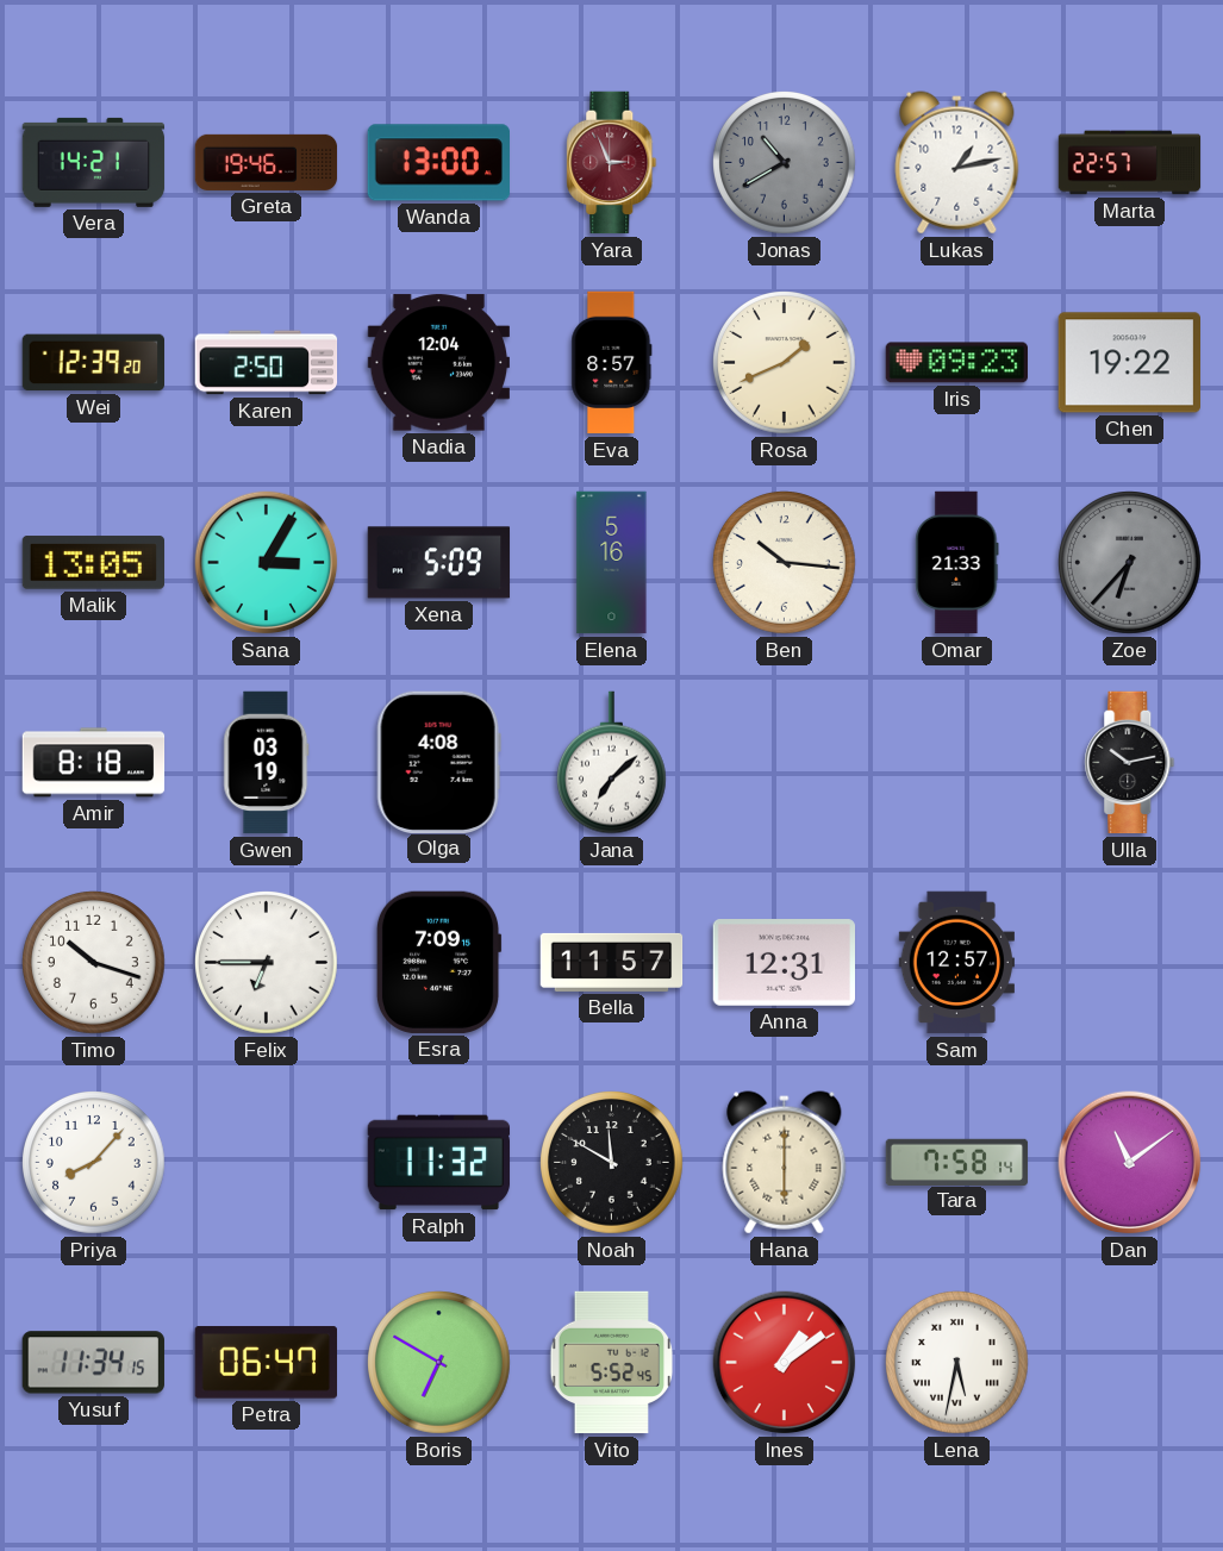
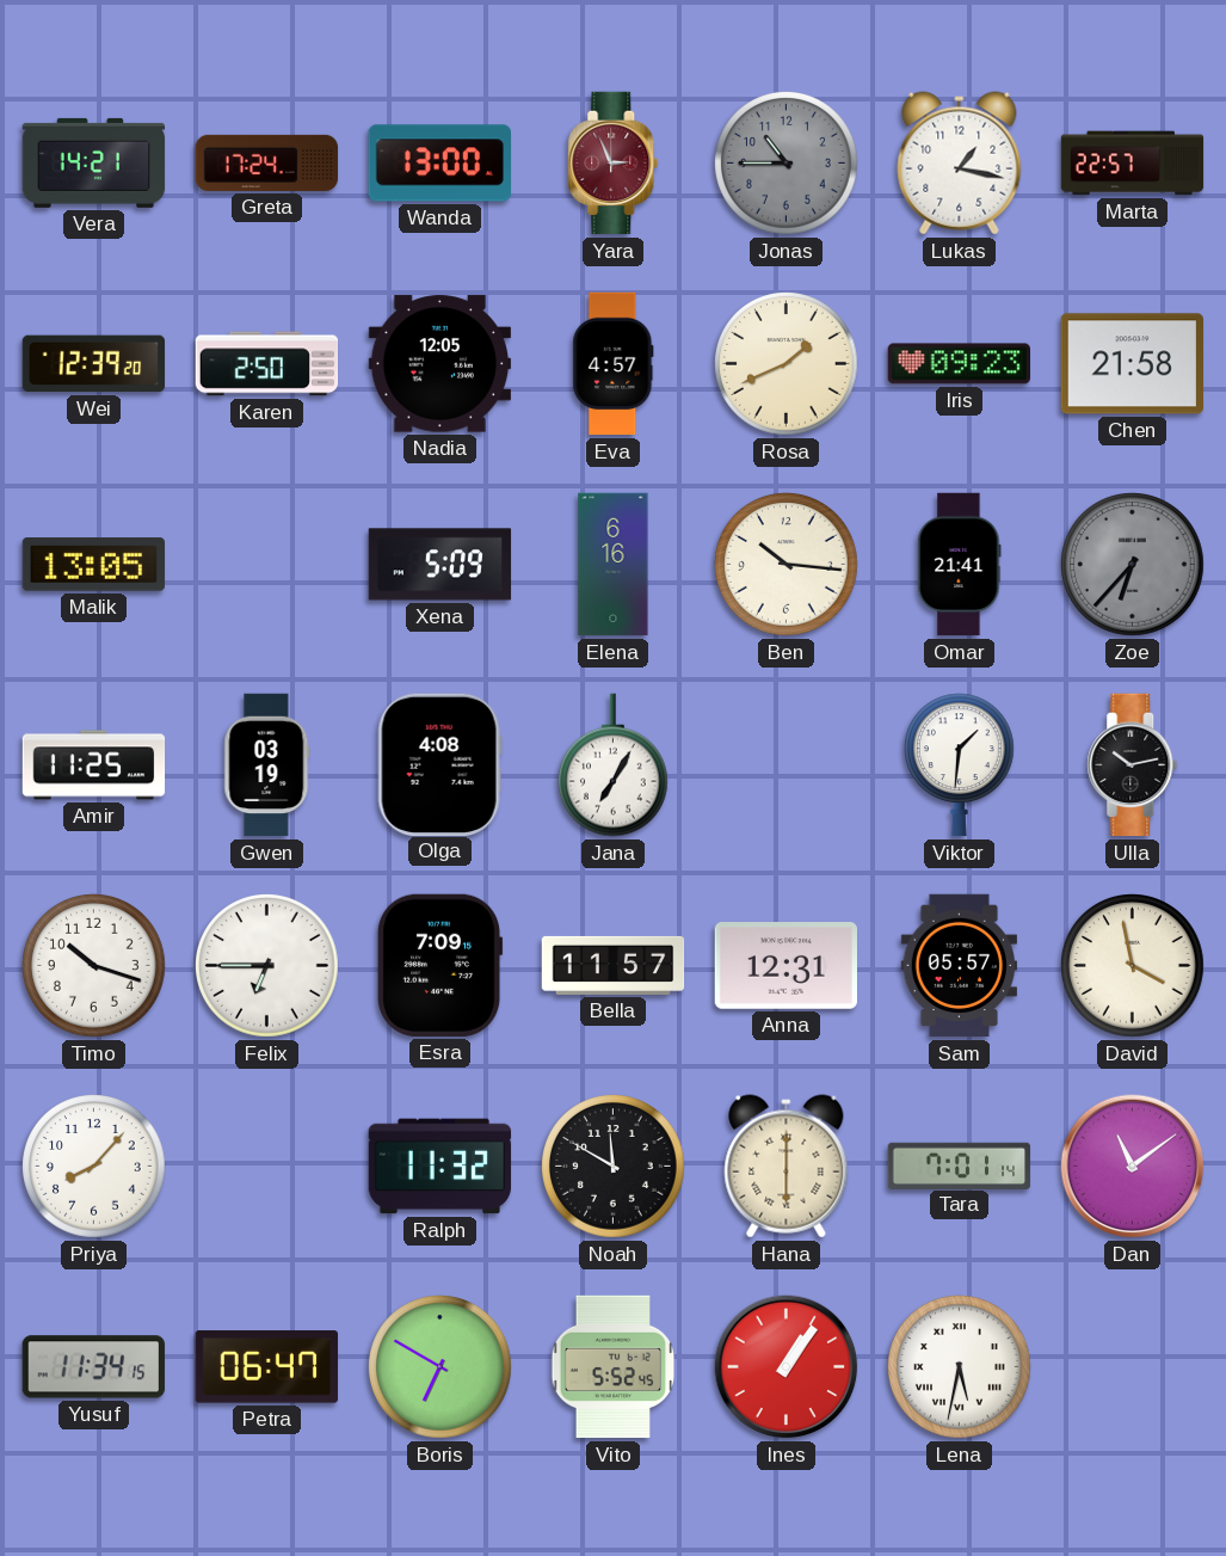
Greta: 19:46 -> 17:24
Jonas: 10:40 -> 10:45
Lukas: 1:13 -> 1:17
Nadia: 12:04 -> 12:05
Eva: 8:57 -> 4:57
Chen: 19:22 -> 21:58
Sana: 3:05 -> none
Elena: 5:16 -> 6:16
Omar: 21:33 -> 21:41
Amir: 8:18 -> 11:25
Jana: 7:08 -> 7:05
Viktor: none -> 1:31
Sam: 12:57 -> 05:57
David: none -> 3:58
Tara: 7:58 -> 7:01
Ines: 1:09 -> 1:06
